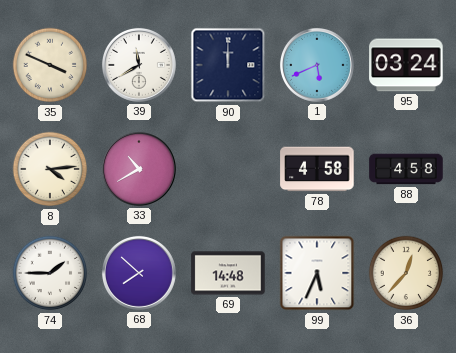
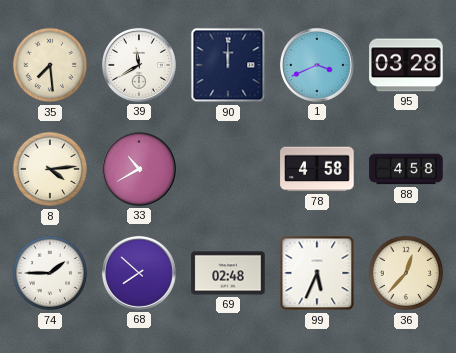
35: 3:49 -> 7:29
1: 5:41 -> 3:41
95: 03:24 -> 03:28
69: 14:48 -> 02:48
